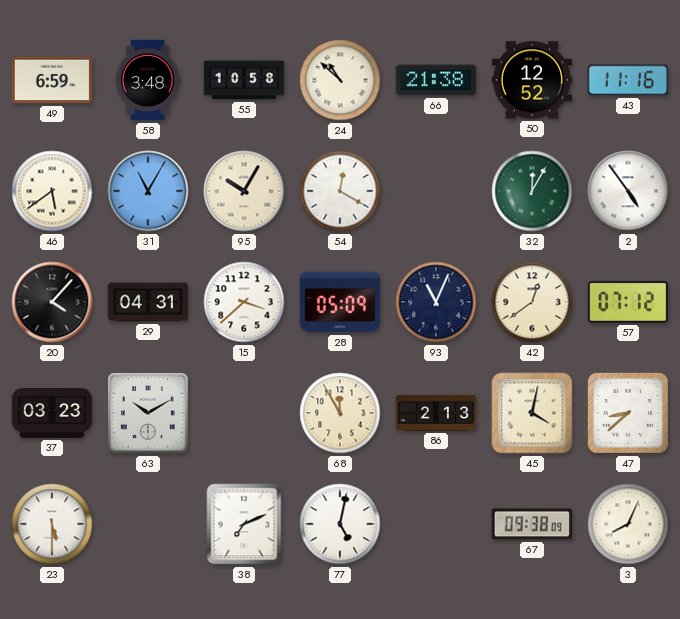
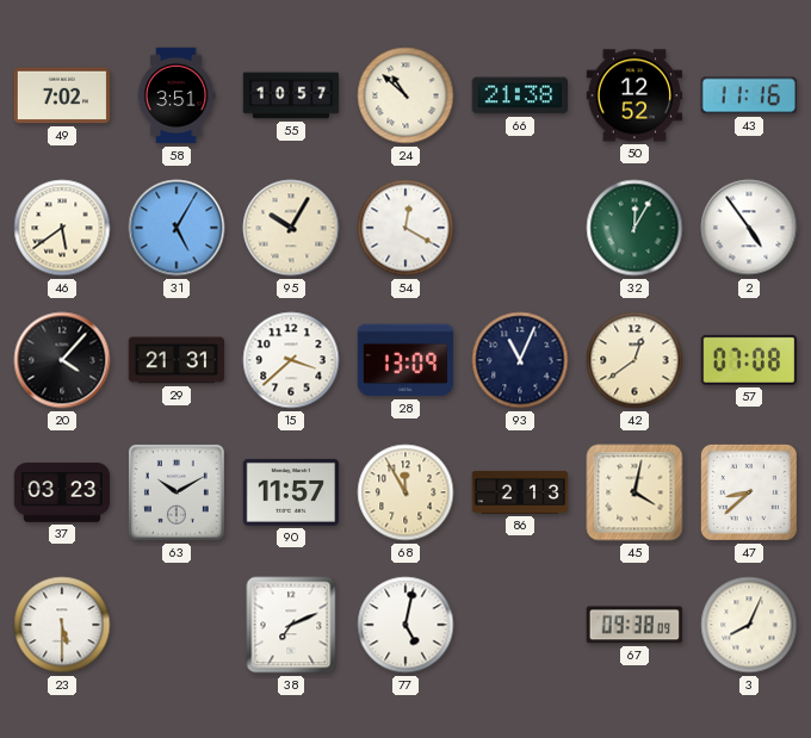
49: 6:59 -> 7:02
58: 3:48 -> 3:51
55: 10:58 -> 10:57
31: 11:05 -> 5:05
29: 04:31 -> 21:31
28: 05:09 -> 13:09
57: 07:12 -> 07:08
90: none -> 11:57
